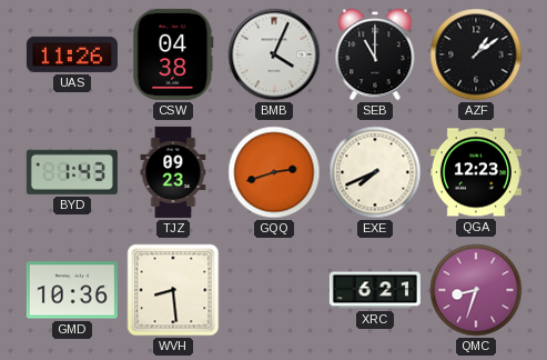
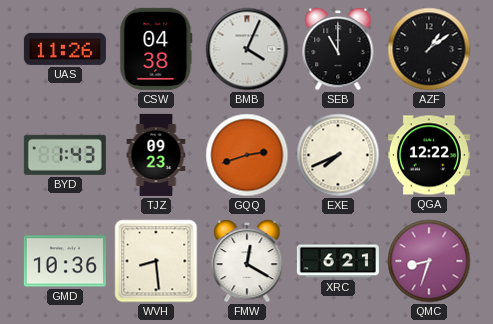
QGA: 12:23 -> 12:22
FMW: none -> 12:20
